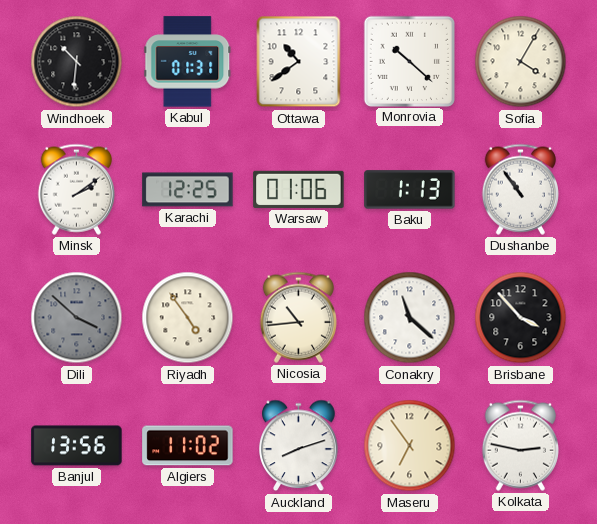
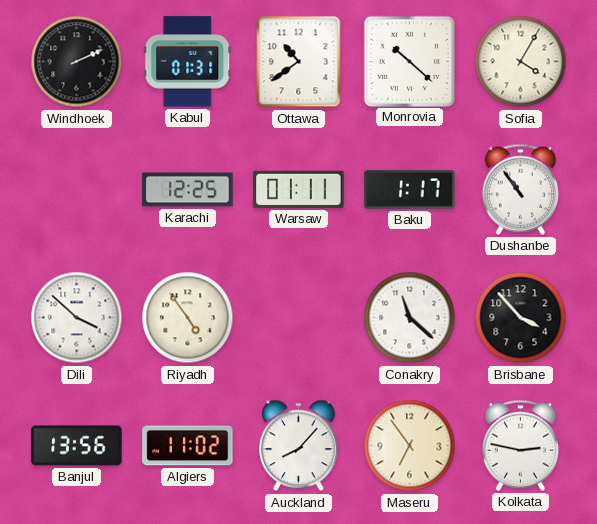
Windhoek: 10:31 -> 2:11
Minsk: 2:09 -> none
Warsaw: 01:06 -> 01:11
Baku: 1:13 -> 1:17
Dili dial: grey -> white
Nicosia: 10:44 -> none
Auckland: 8:12 -> 8:07
